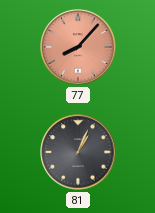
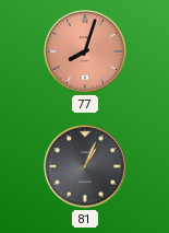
77: 8:07 -> 8:03
